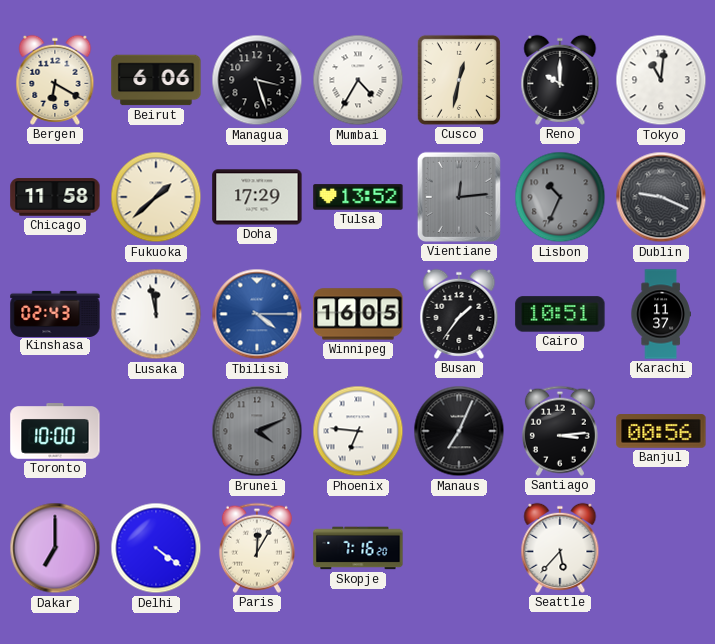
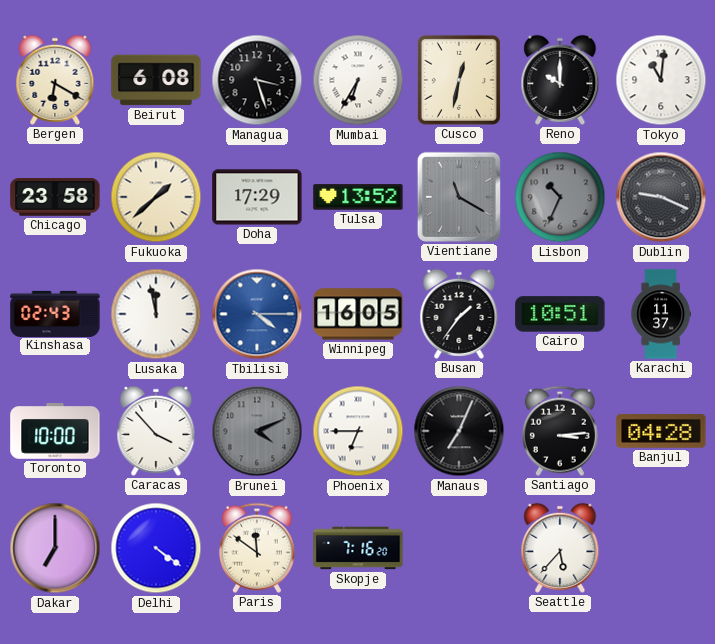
Beirut: 6:06 -> 6:08
Mumbai: 4:35 -> 6:35
Chicago: 11:58 -> 23:58
Vientiane: 12:14 -> 11:20
Caracas: none -> 3:53
Phoenix: 6:46 -> 6:45
Banjul: 00:56 -> 04:28
Paris: 12:05 -> 11:51
